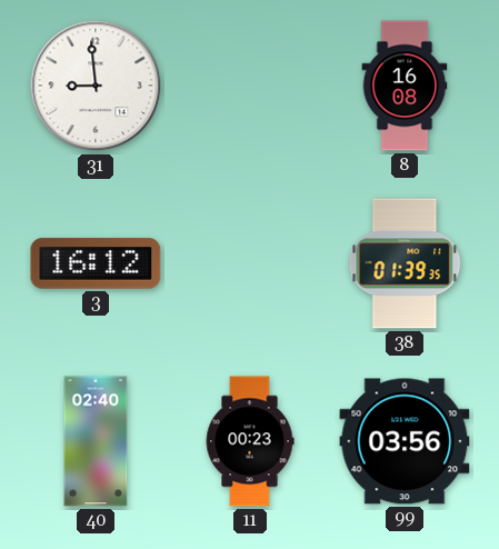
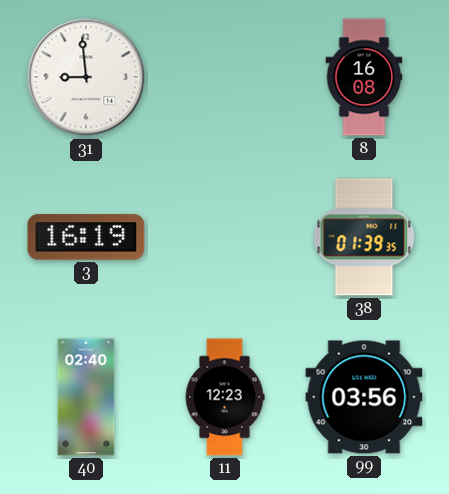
3: 16:12 -> 16:19
11: 00:23 -> 12:23
